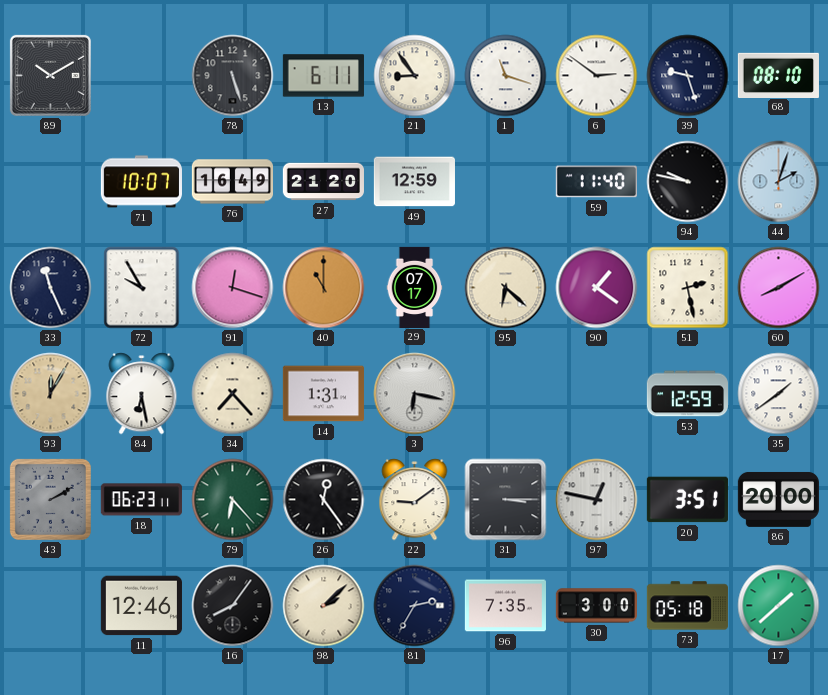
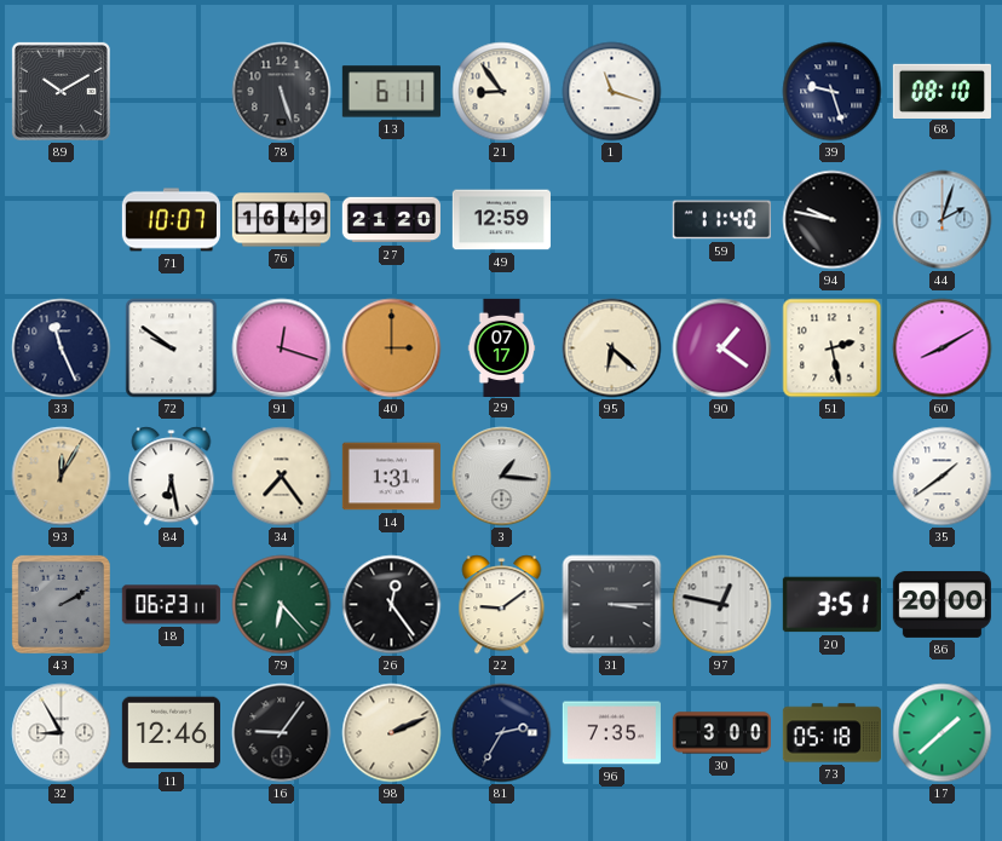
6: 2:51 -> none
72: 9:55 -> 9:51
40: 11:00 -> 3:00
34: 7:23 -> 7:24
3: 6:17 -> 1:16
53: 12:59 -> none
32: none -> 8:55
16: 8:06 -> 9:06
98: 2:08 -> 2:11
